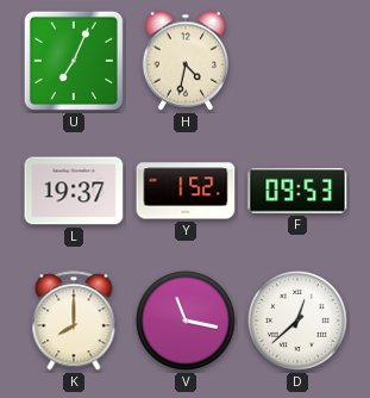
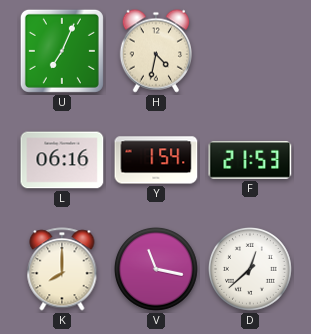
L: 19:37 -> 06:16
Y: 1:52 -> 1:54
F: 09:53 -> 21:53
